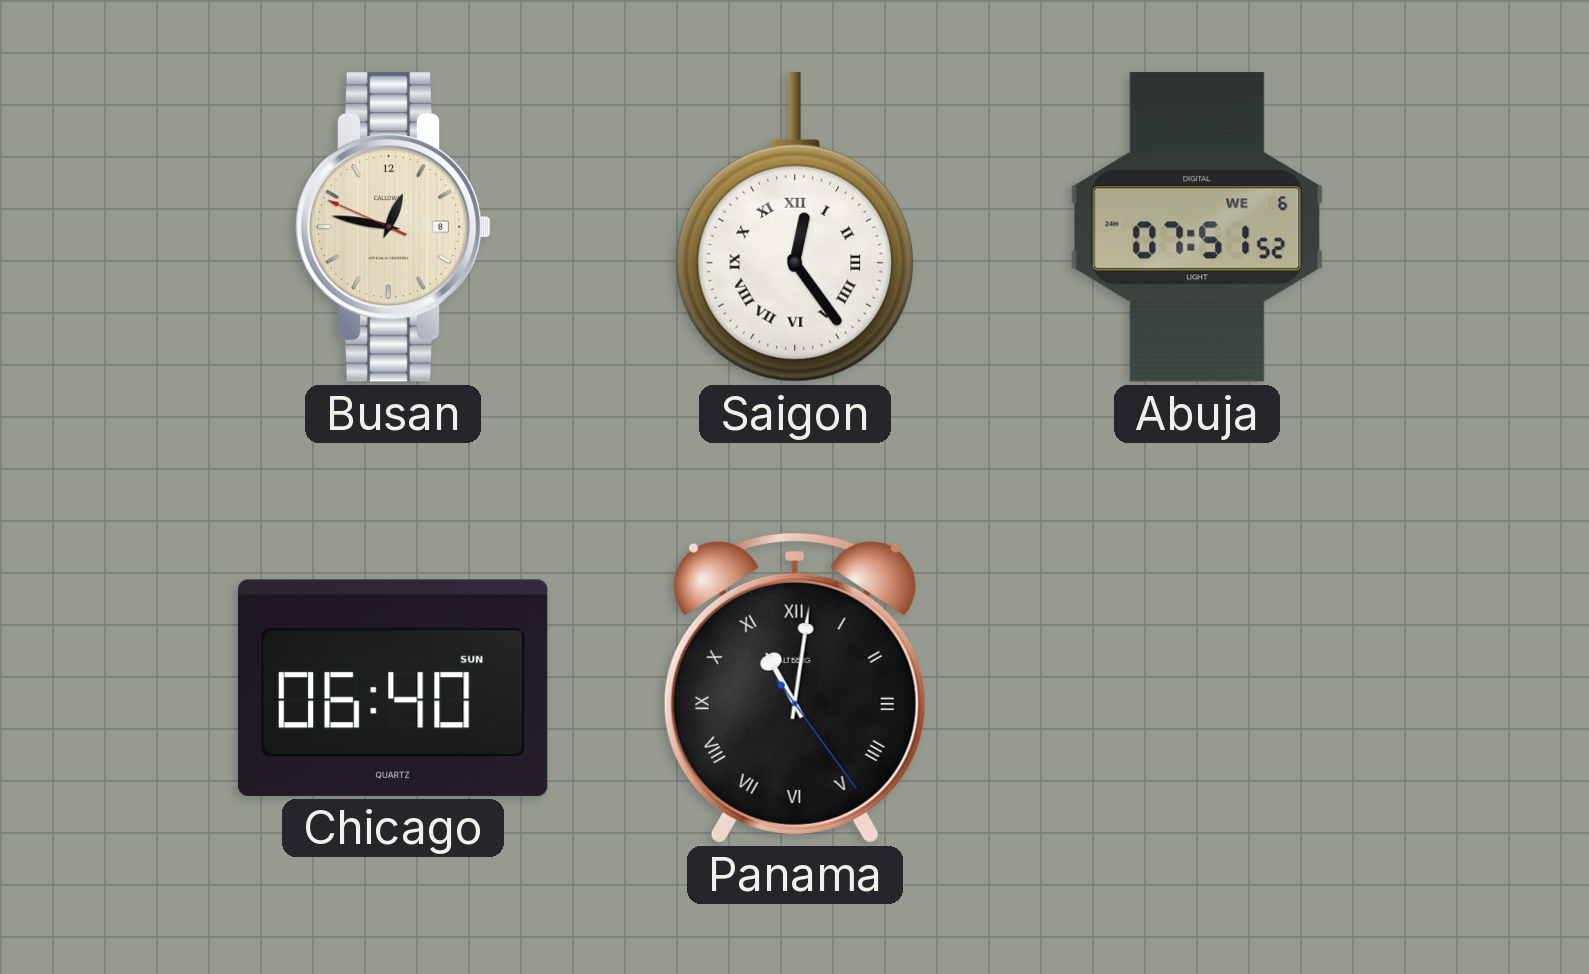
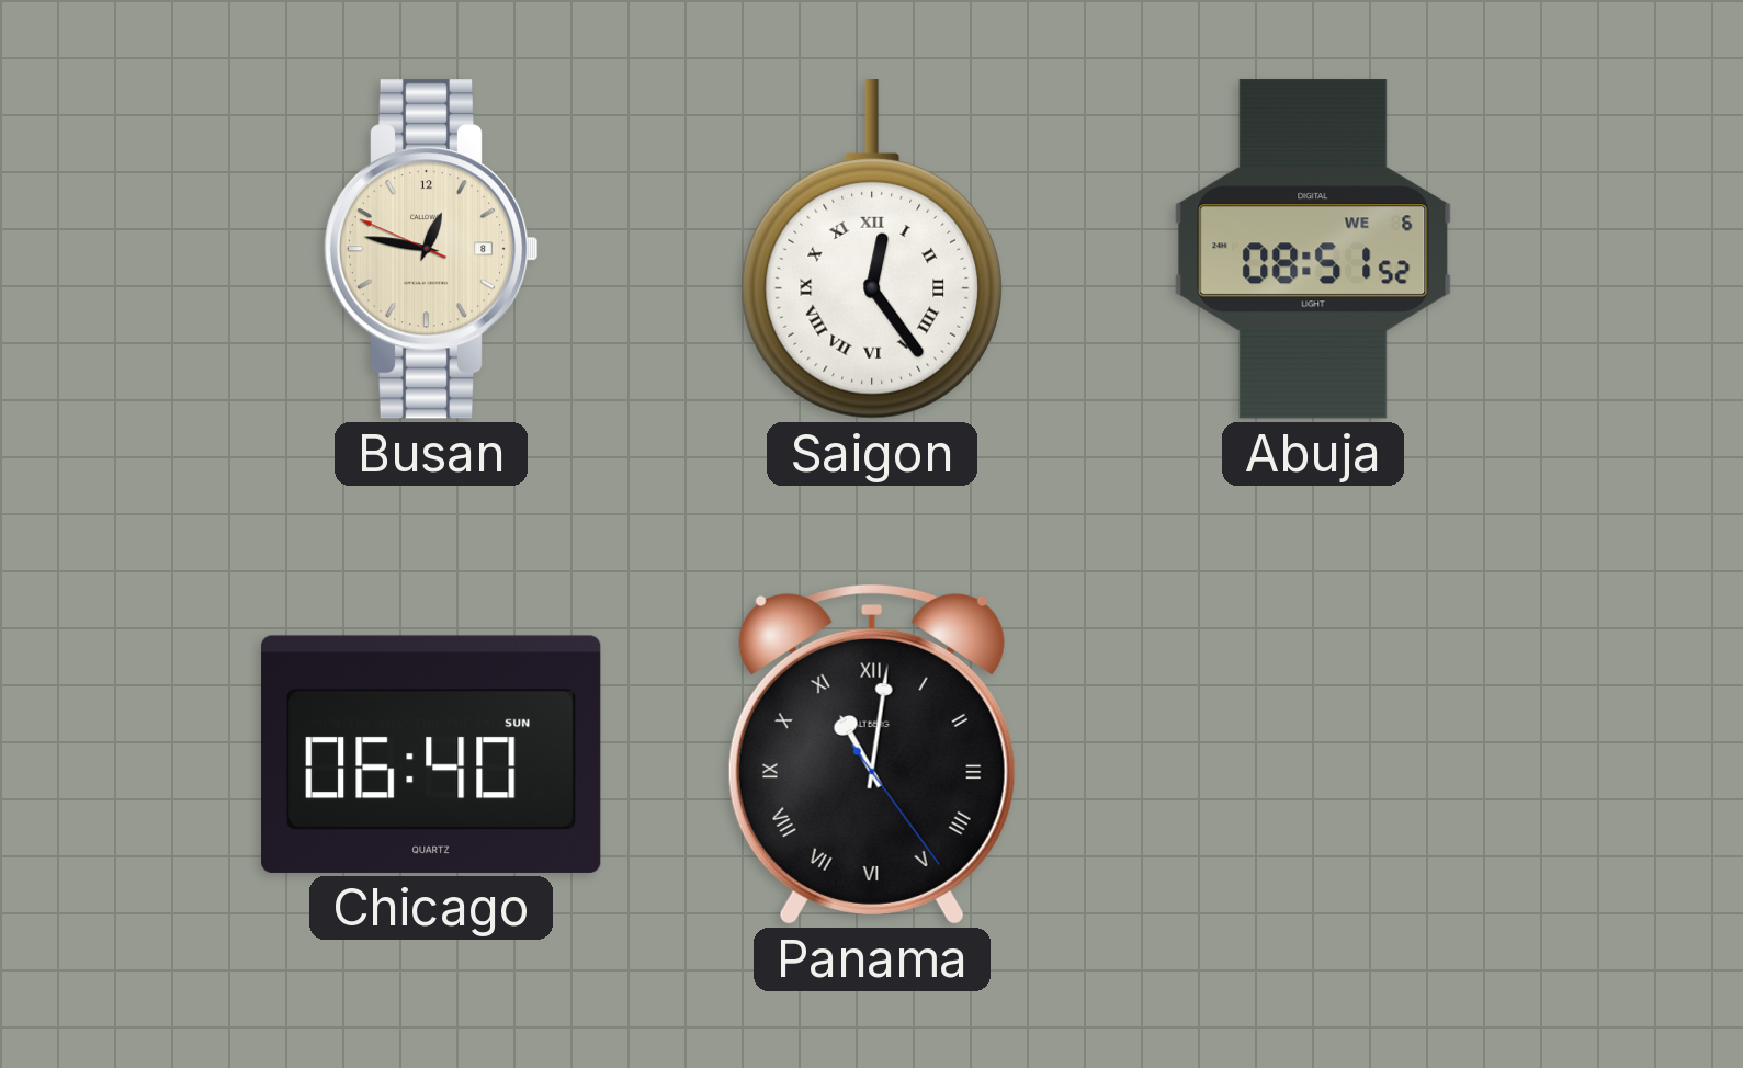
Abuja: 07:51 -> 08:51
